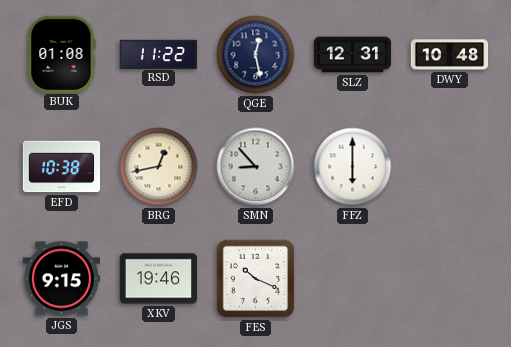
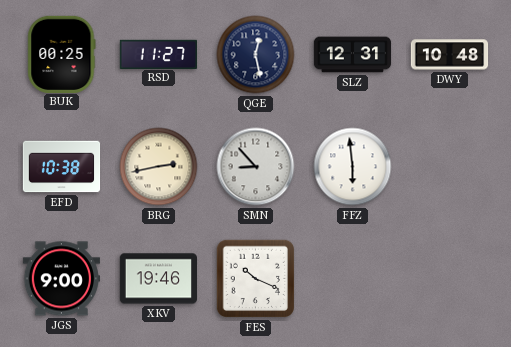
BUK: 01:08 -> 00:25
RSD: 11:22 -> 11:27
BRG: 12:43 -> 2:43
FFZ: 6:00 -> 5:59
JGS: 9:15 -> 9:00
